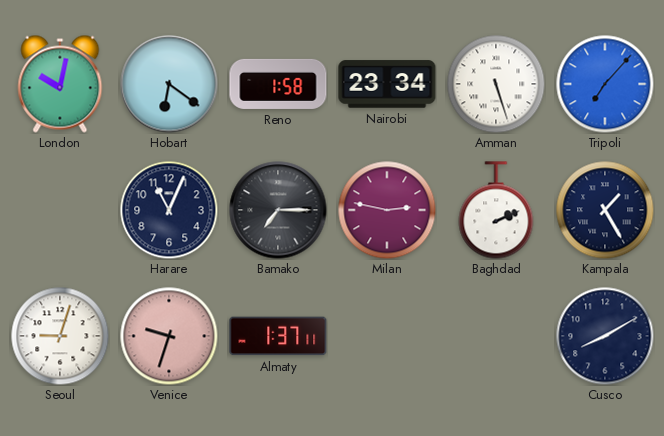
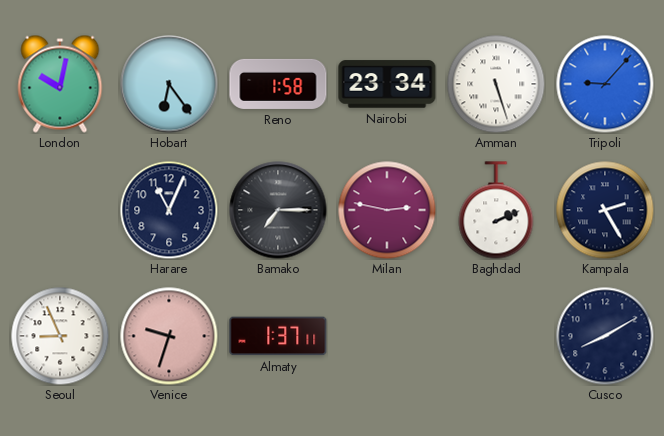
Hobart: 6:21 -> 6:24
Tripoli: 7:07 -> 9:07
Kampala: 1:25 -> 2:25
Seoul: 9:03 -> 8:56
